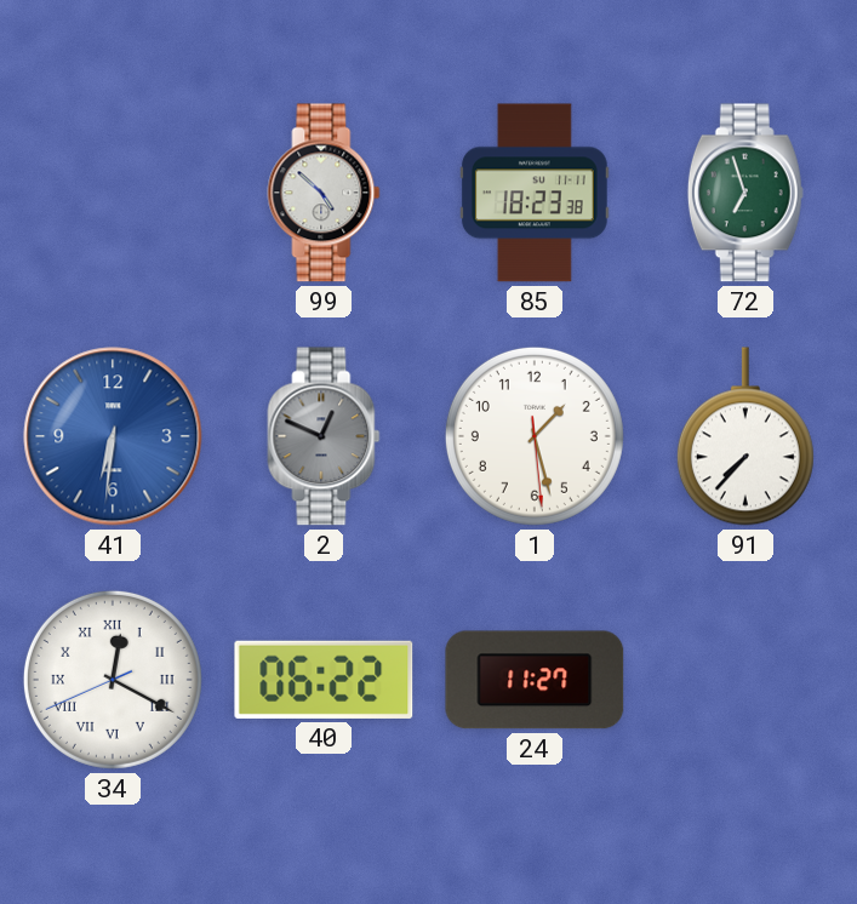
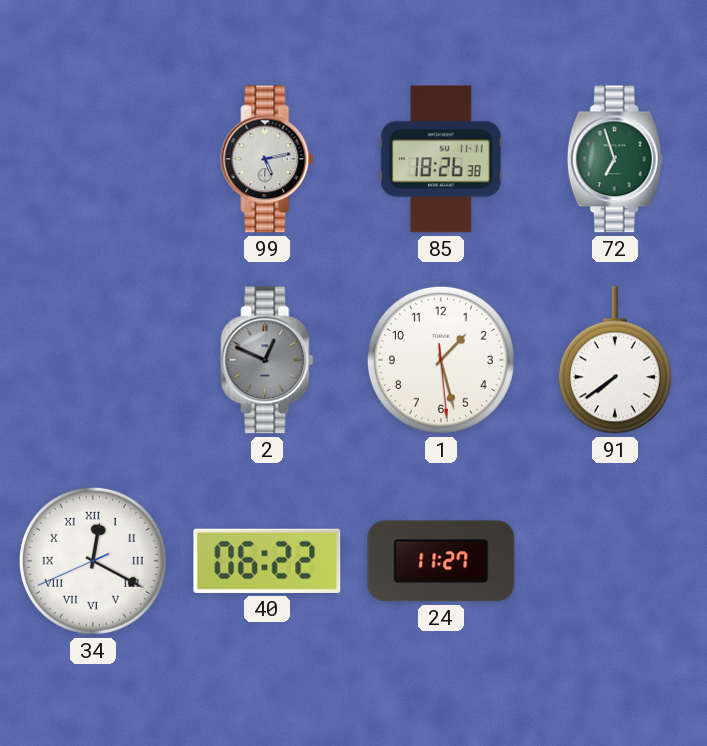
99: 4:52 -> 5:13
85: 18:23 -> 18:26
41: 6:31 -> none
91: 7:37 -> 7:39
